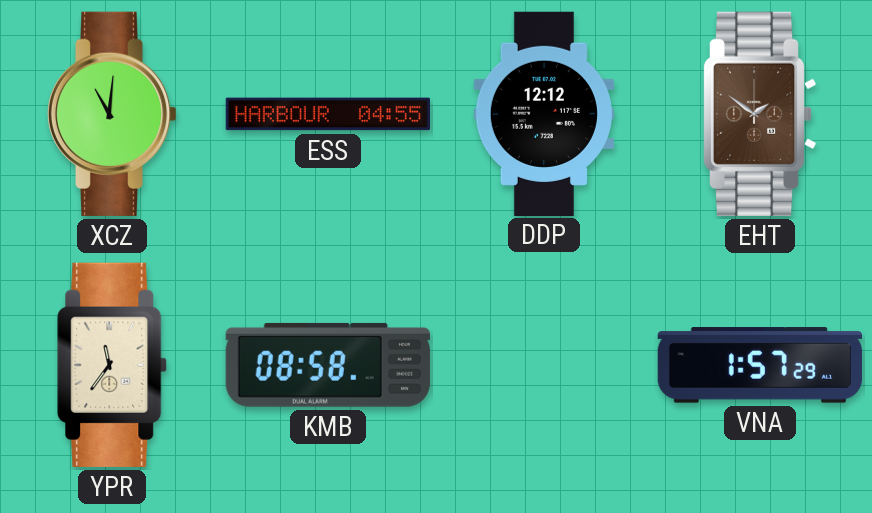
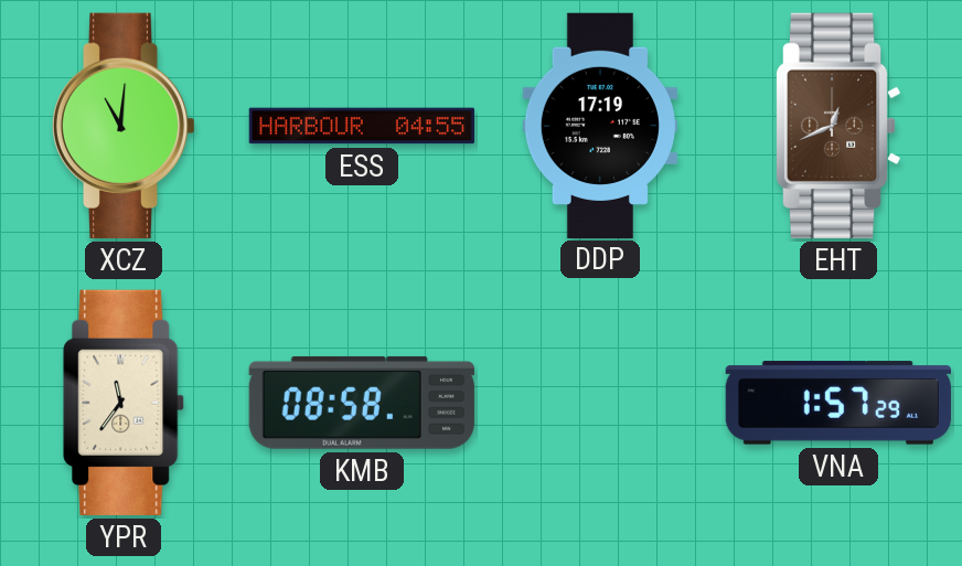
DDP: 12:12 -> 17:19
EHT: 1:51 -> 12:41
